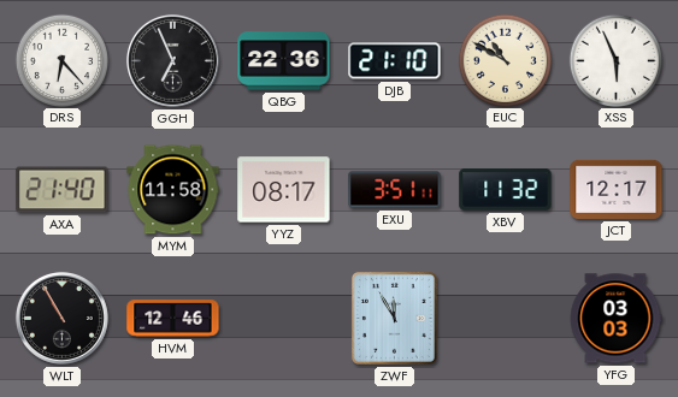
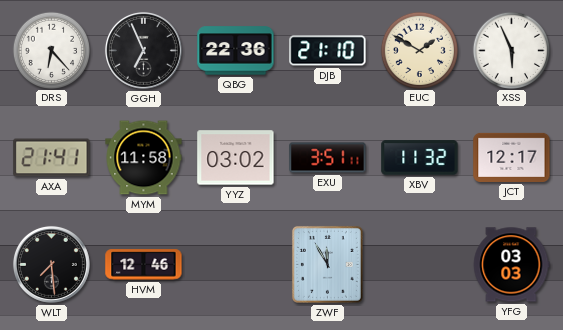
EUC: 10:50 -> 1:50
AXA: 21:40 -> 21:41
YYZ: 08:17 -> 03:02
WLT: 10:55 -> 7:29
